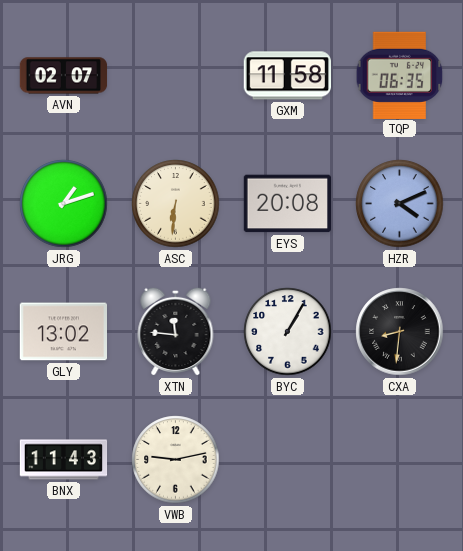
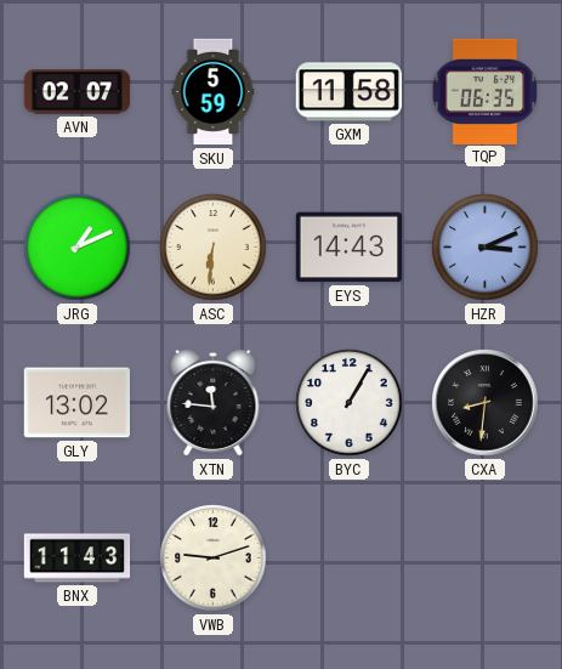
SKU: none -> 5:59
JRG: 1:12 -> 1:11
EYS: 20:08 -> 14:43
HZR: 4:11 -> 3:11
VWB: 9:13 -> 9:12
